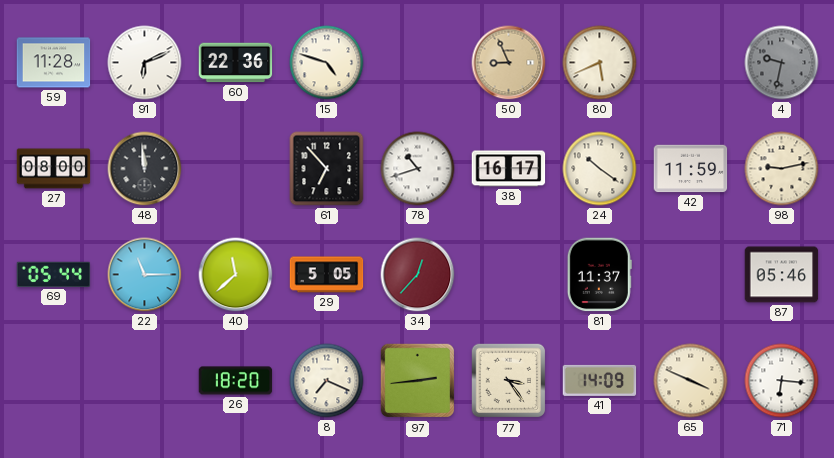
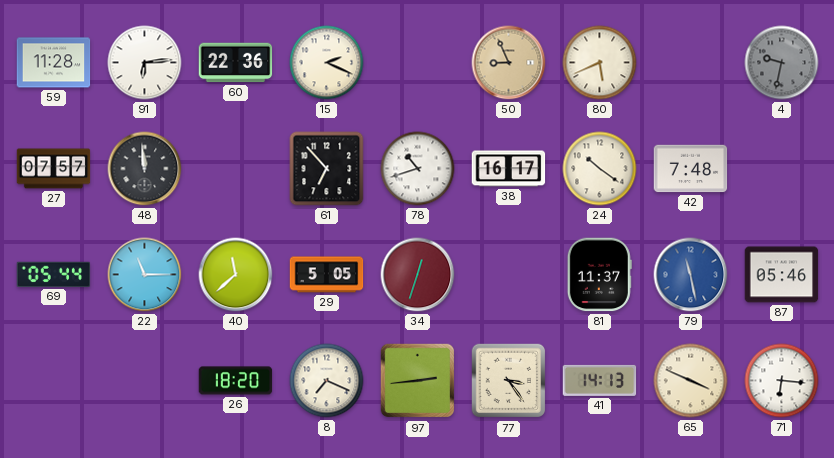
91: 6:11 -> 6:14
15: 4:48 -> 2:19
27: 08:00 -> 07:57
42: 11:59 -> 7:48
98: 9:13 -> none
34: 12:37 -> 12:33
79: none -> 11:28
41: 14:09 -> 14:13
